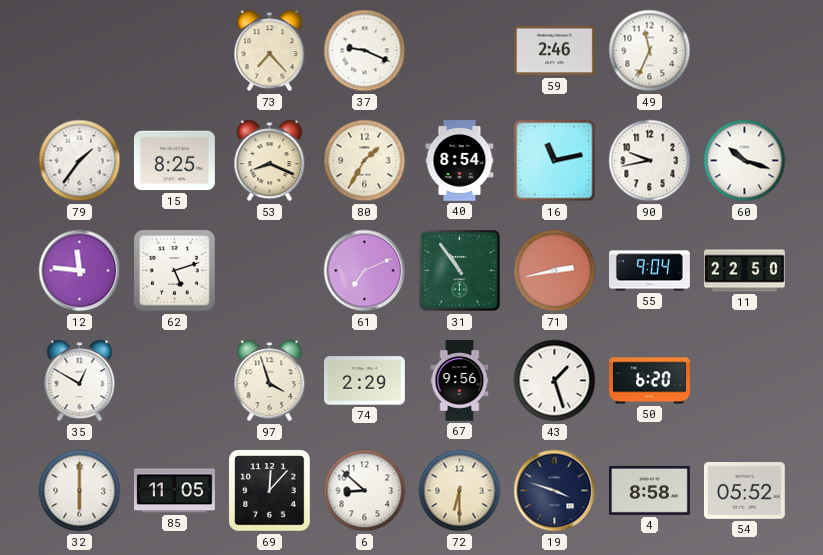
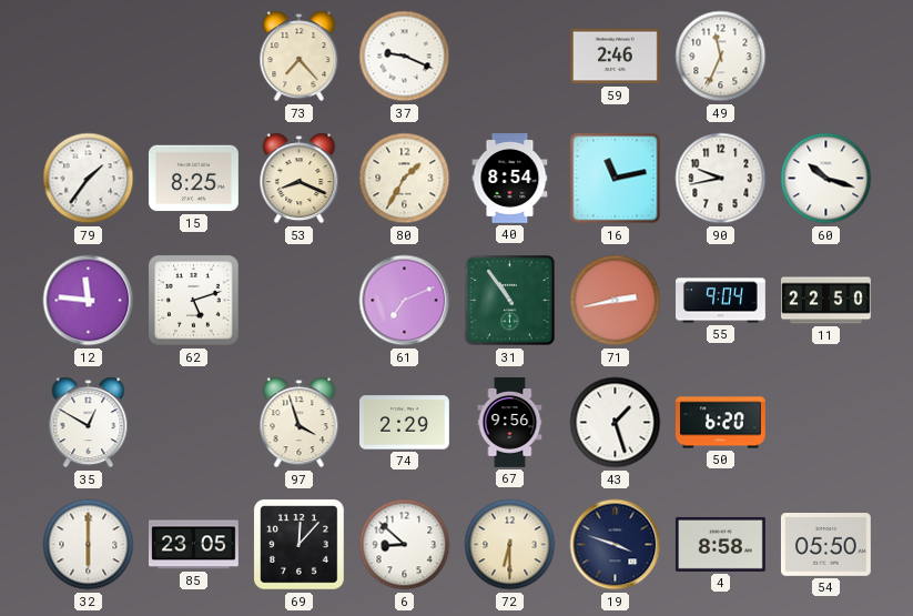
85: 11:05 -> 23:05
54: 05:52 -> 05:50
